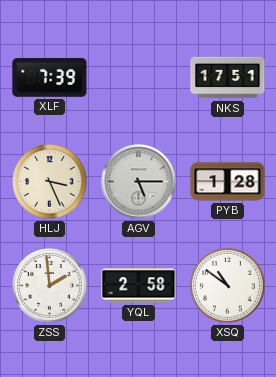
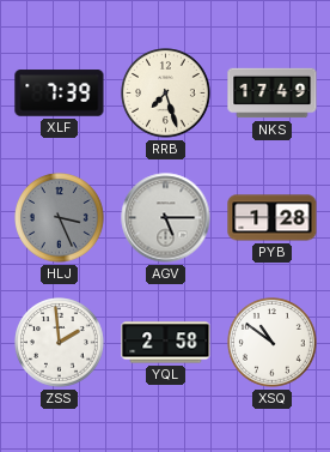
RRB: none -> 7:27
NKS: 17:51 -> 17:49
HLJ dial: cream -> grey
